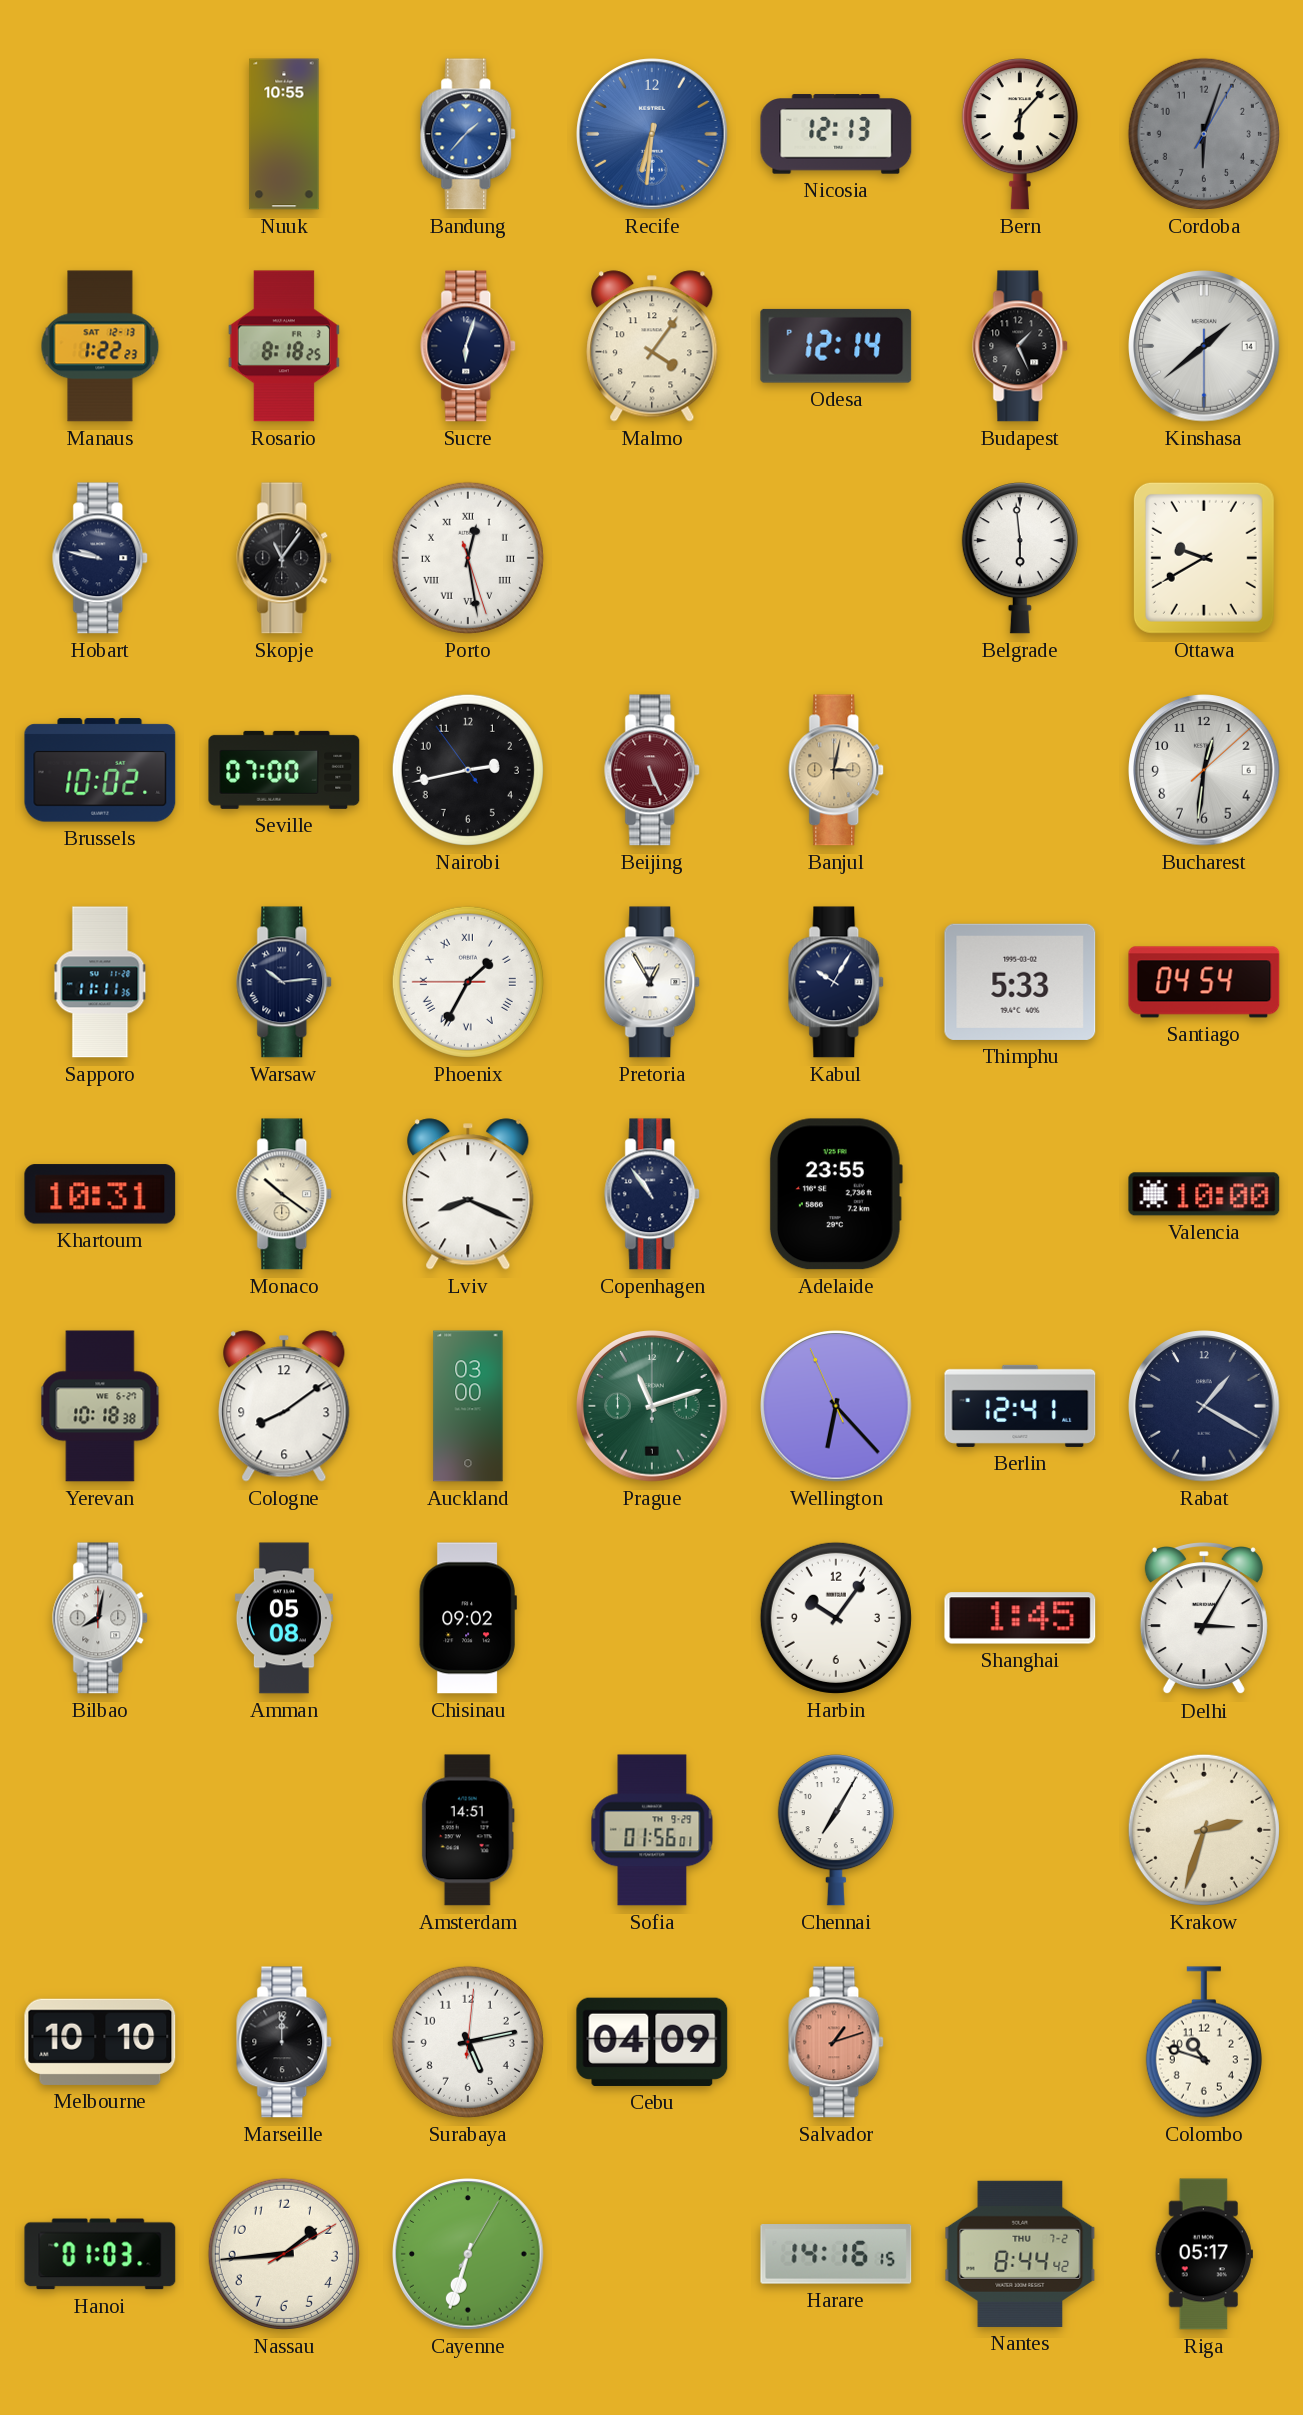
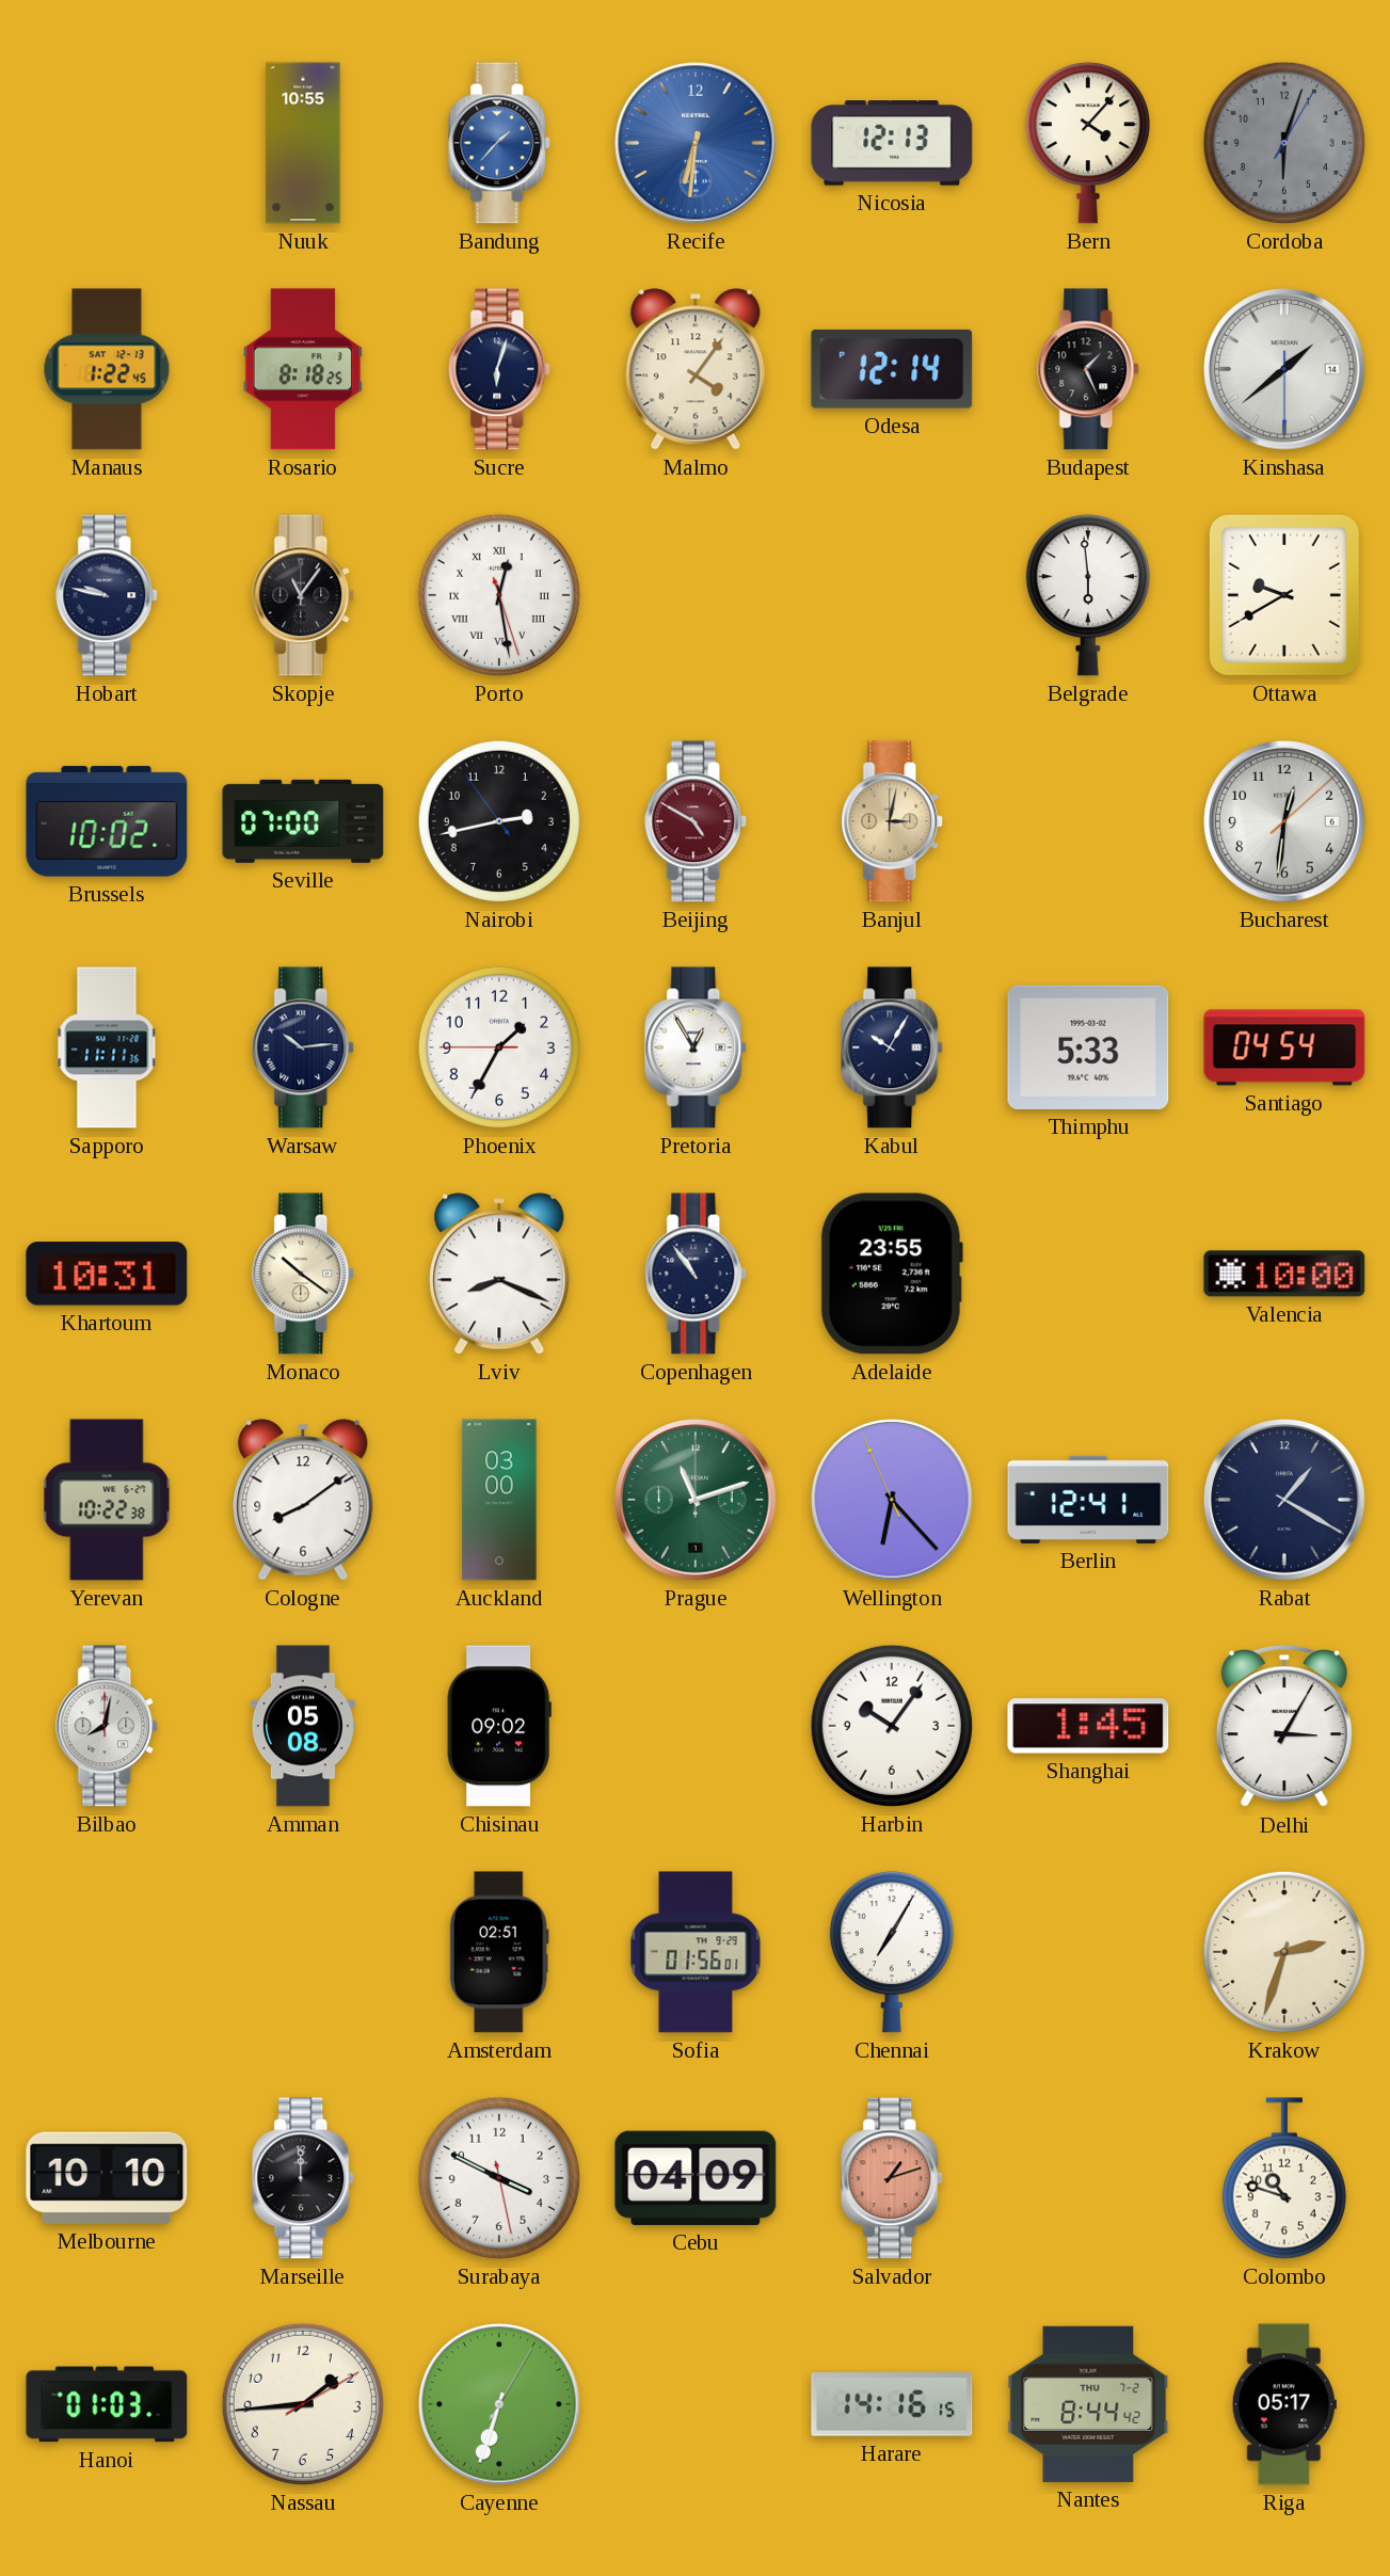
Bern: 6:07 -> 4:07
Manaus: 1:22:23 -> 1:22:45
Beijing: 5:26 -> 4:50
Phoenix numerals: Roman -> Arabic
Yerevan: 10:18 -> 10:22
Amsterdam: 14:51 -> 02:51
Surabaya: 5:13 -> 3:49
